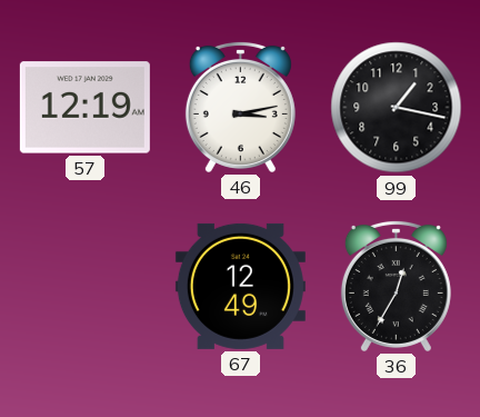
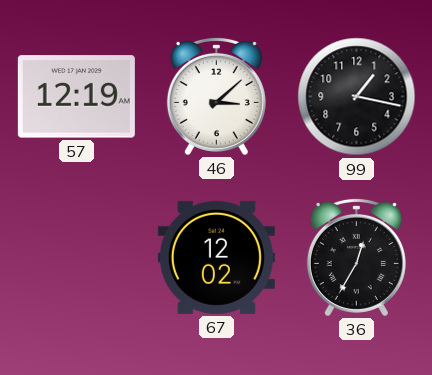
46: 3:13 -> 3:08
67: 12:49 -> 12:02
